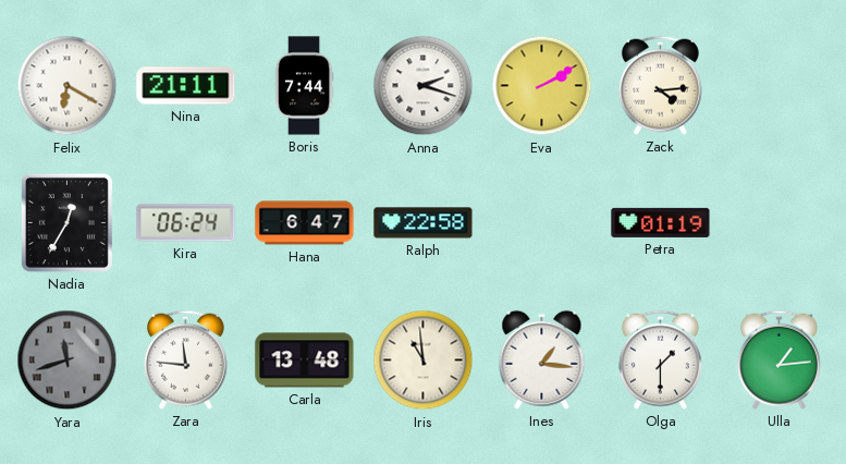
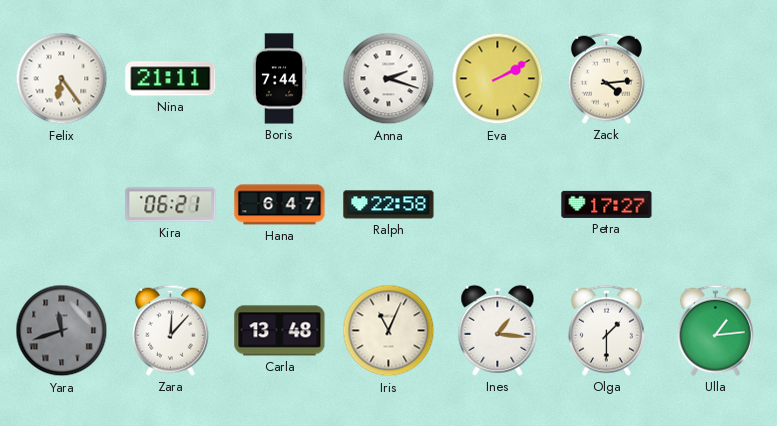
Felix: 6:20 -> 6:24
Nadia: 12:35 -> none
Kira: 06:24 -> 06:21
Petra: 01:19 -> 17:27
Zara: 11:46 -> 12:07
Iris: 10:59 -> 11:04
